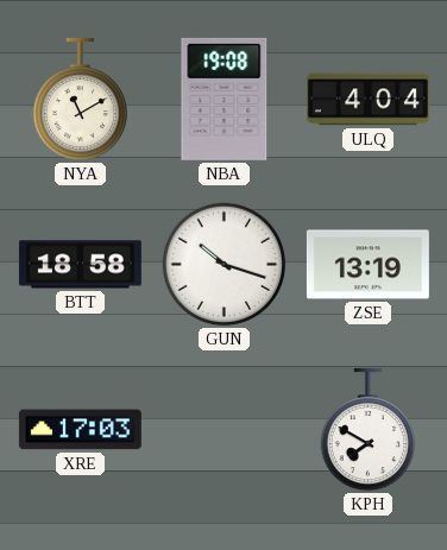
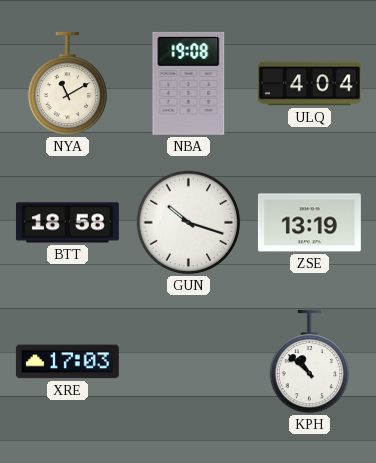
KPH: 7:50 -> 10:52
